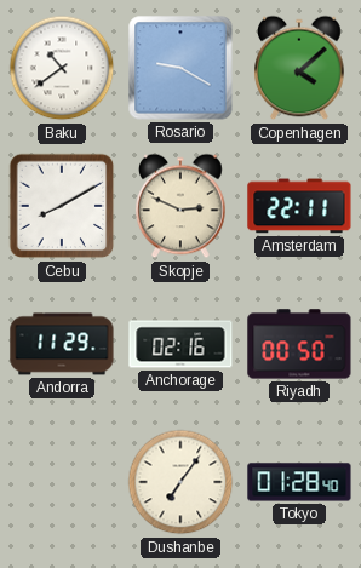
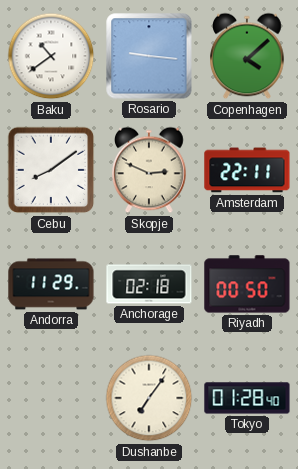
Rosario: 9:20 -> 9:16
Cebu: 8:10 -> 8:09
Anchorage: 02:16 -> 02:18
